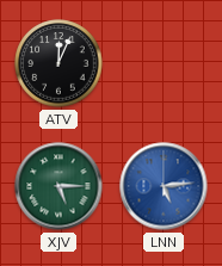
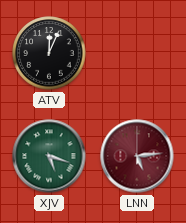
XJV: 5:15 -> 5:18
LNN dial: blue -> burgundy
